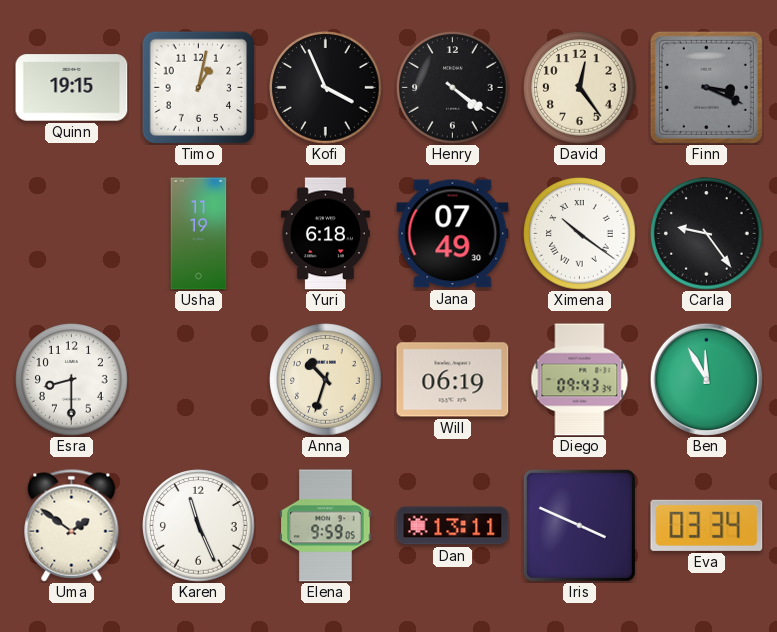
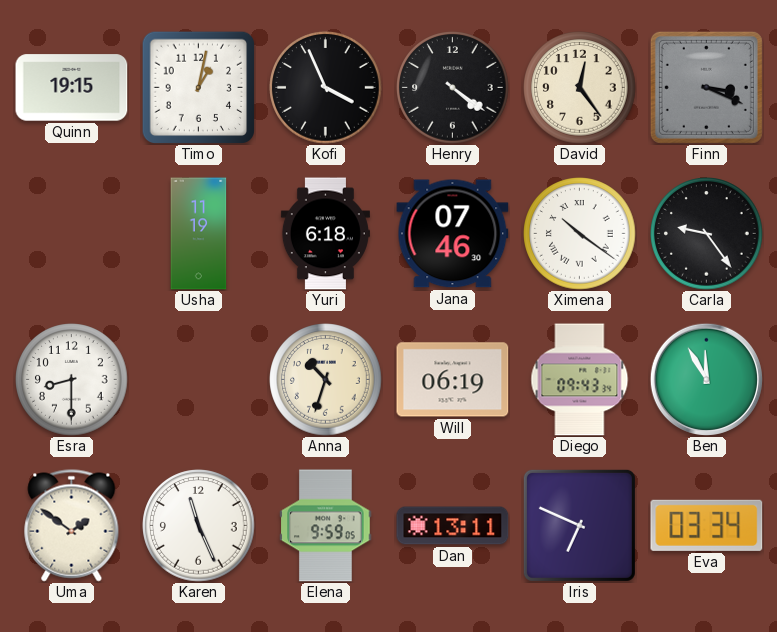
Jana: 07:49 -> 07:46
Iris: 3:49 -> 6:49
